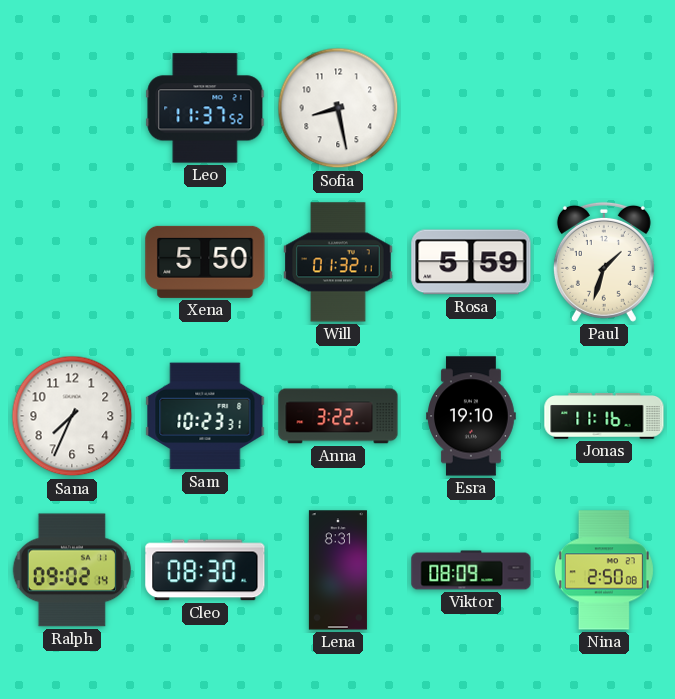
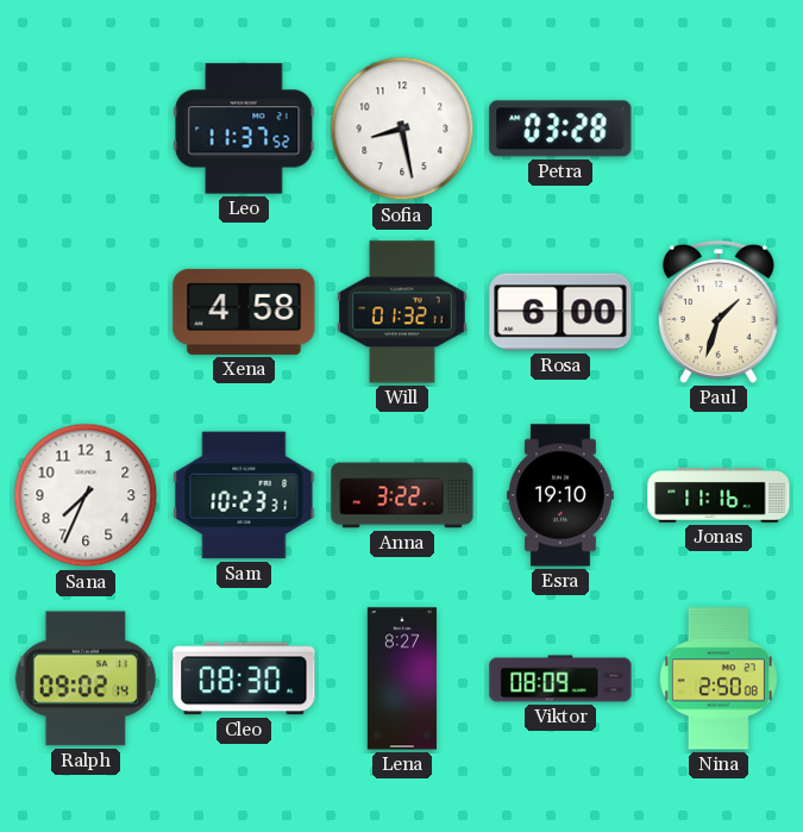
Petra: none -> 03:28
Xena: 5:50 -> 4:58
Rosa: 5:59 -> 6:00
Lena: 8:31 -> 8:27
